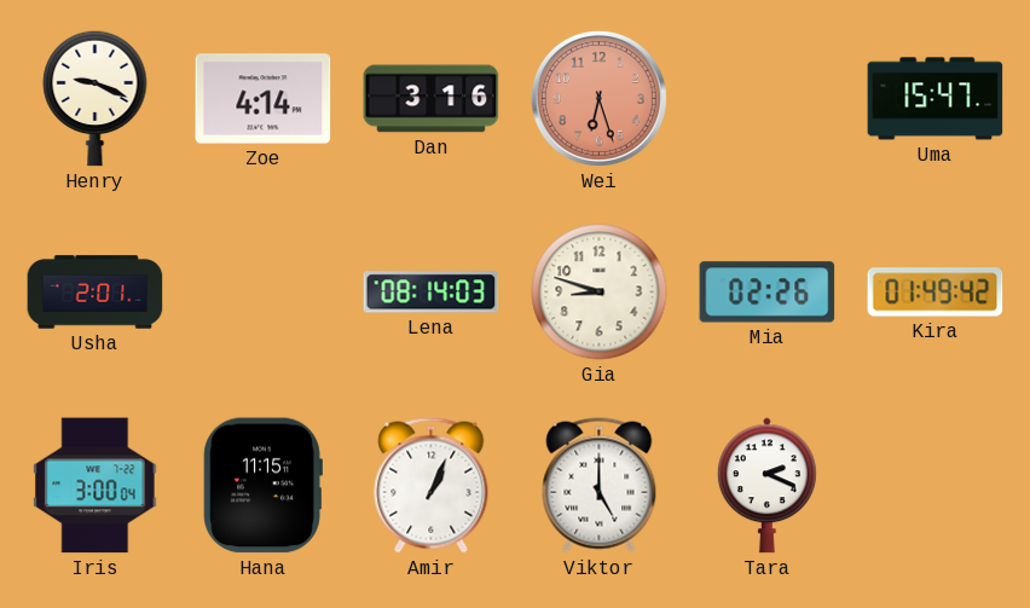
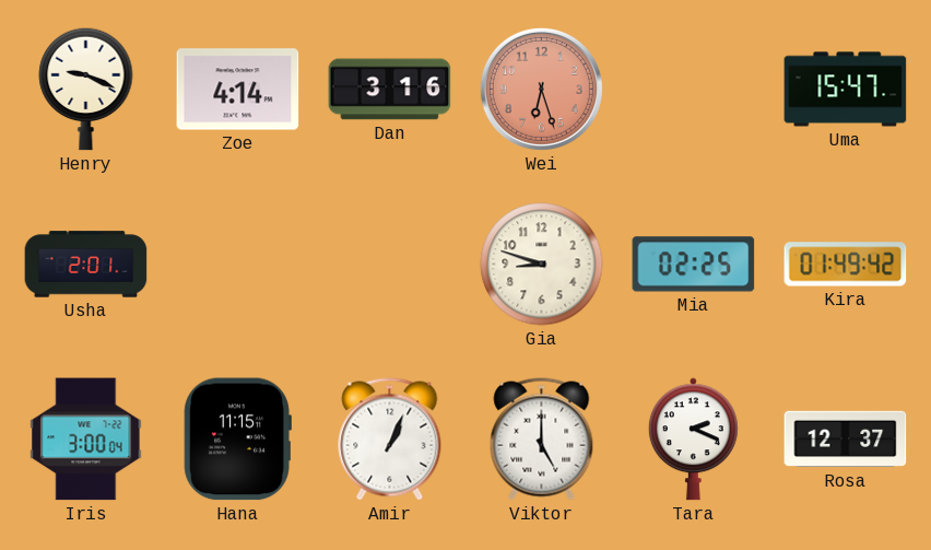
Lena: 08:14 -> none
Mia: 02:26 -> 02:25
Rosa: none -> 12:37
